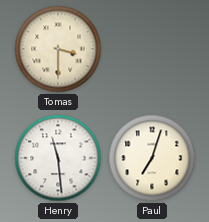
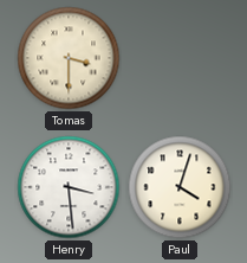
Henry: 11:29 -> 3:29
Paul: 7:03 -> 4:03
